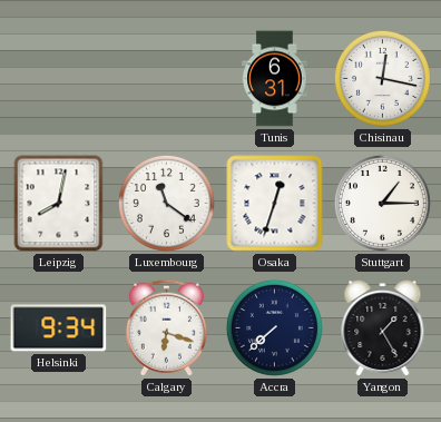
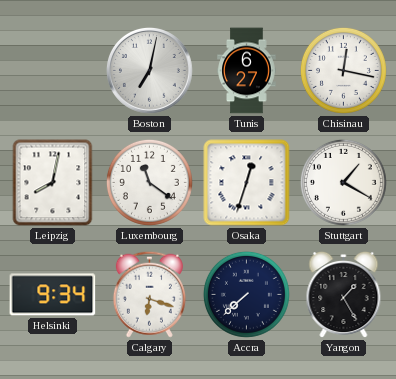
Boston: none -> 7:02
Tunis: 6:31 -> 6:27
Stuttgart: 1:15 -> 1:20
